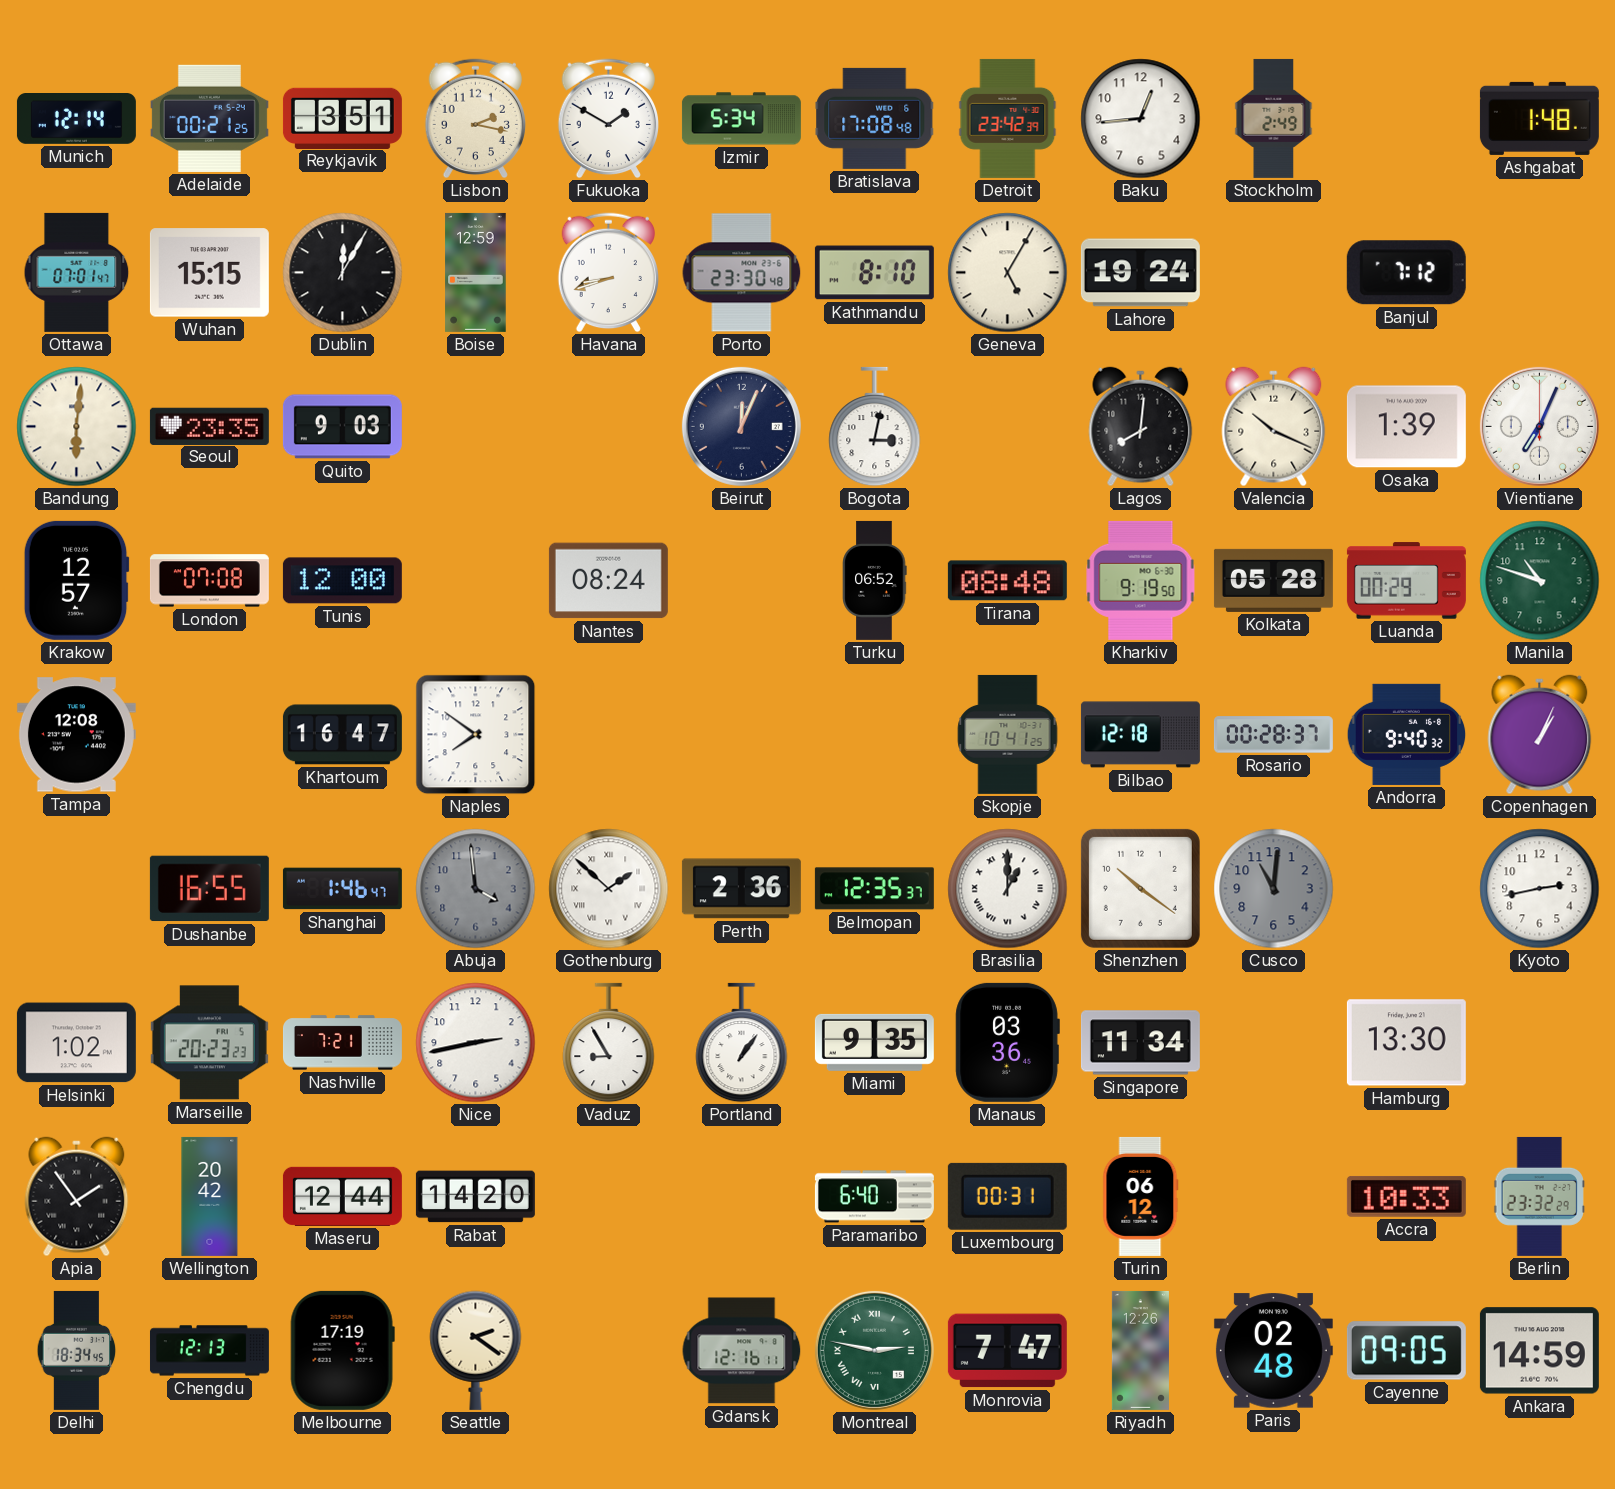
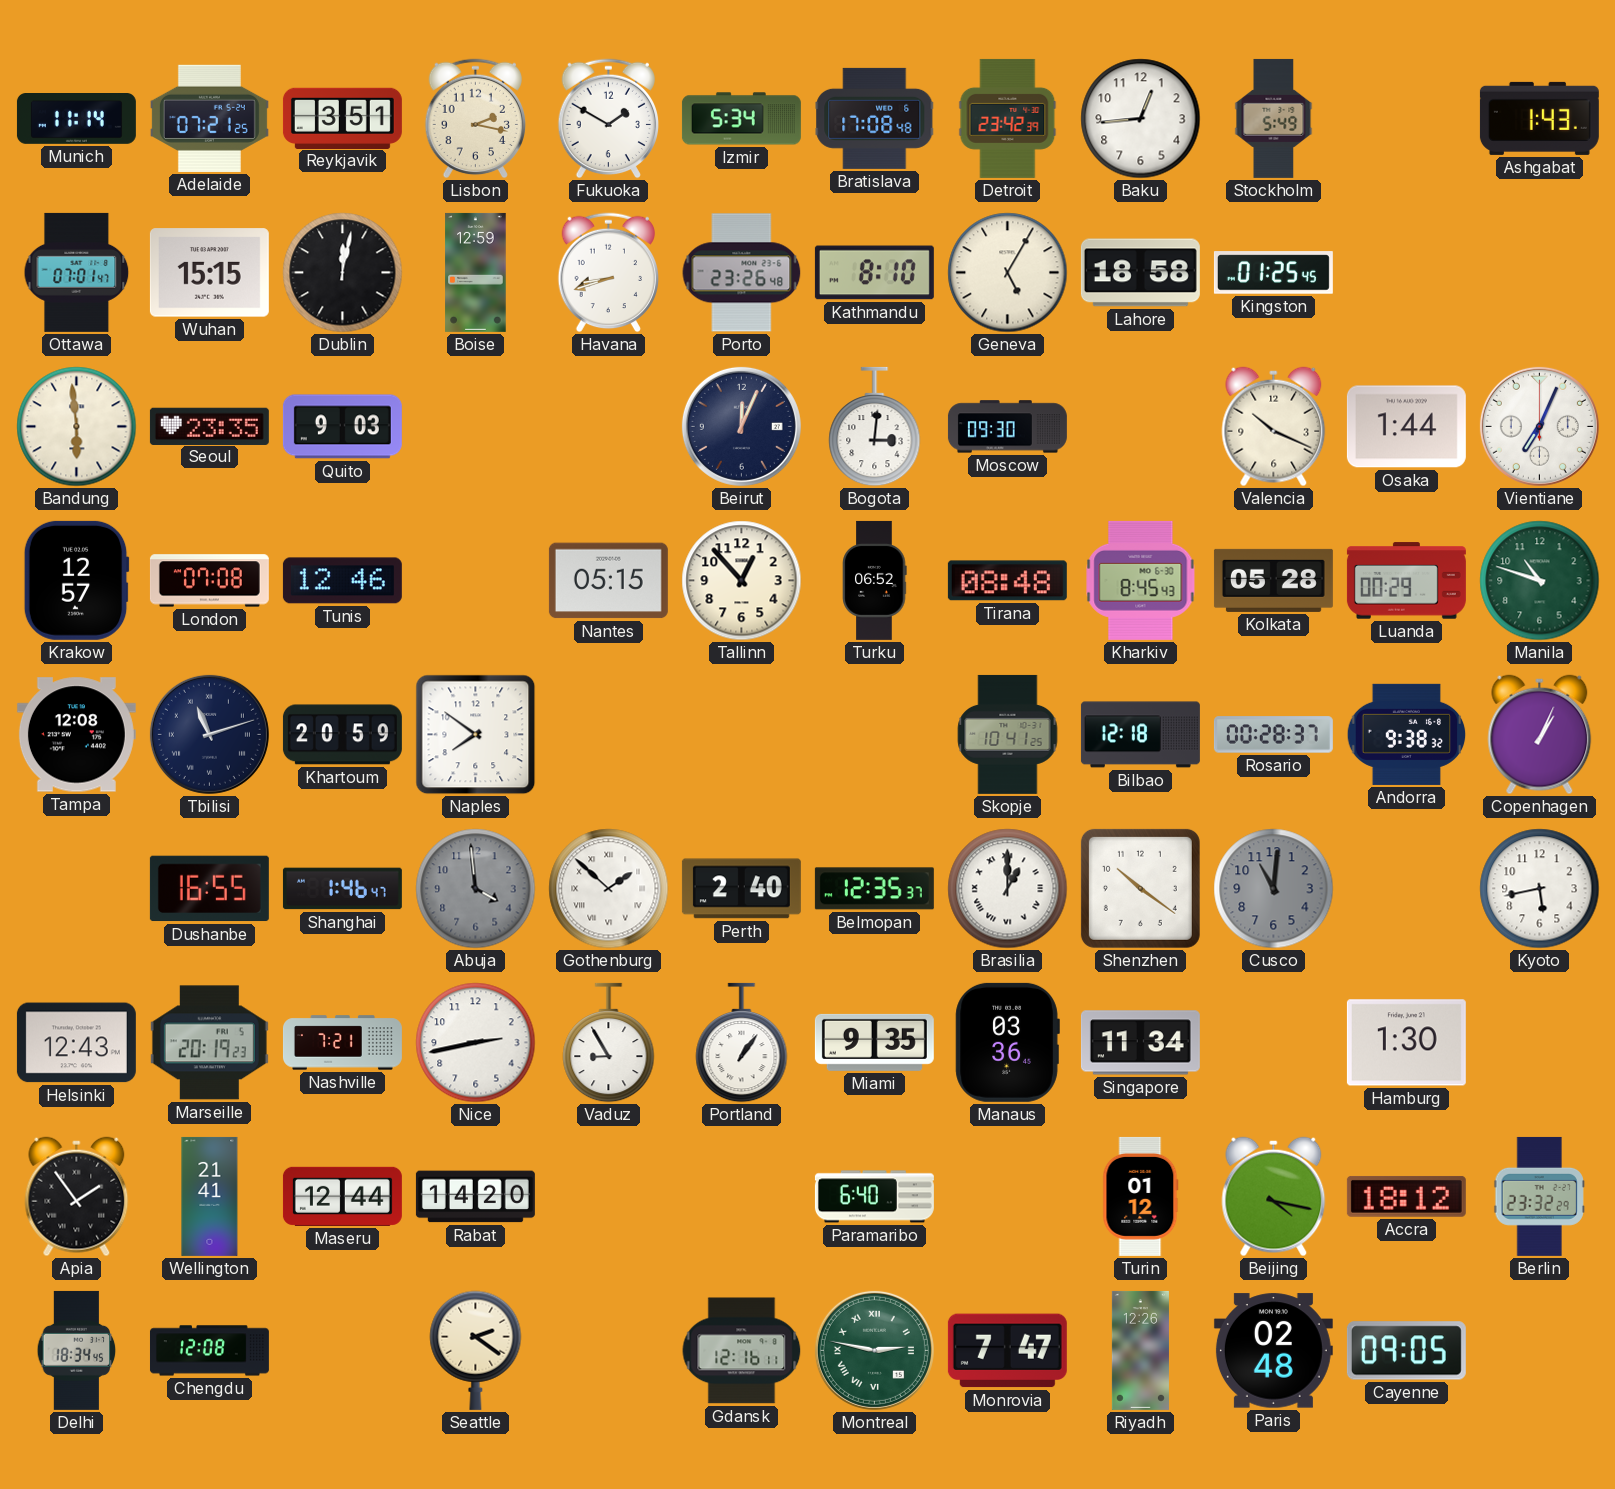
Munich: 12:14 -> 11:14
Adelaide: 00:21 -> 07:21
Stockholm: 2:49 -> 5:49
Ashgabat: 1:48 -> 1:43
Dublin: 12:05 -> 12:02
Porto: 23:30 -> 23:26
Lahore: 19:24 -> 18:58
Kingston: none -> 01:25
Banjul: 7:12 -> none
Bandung: 6:01 -> 5:59
Bogota: 3:02 -> 3:01
Moscow: none -> 09:30
Lagos: 8:01 -> none
Osaka: 1:39 -> 1:44
Tunis: 12:00 -> 12:46
Nantes: 08:24 -> 05:15
Tallinn: none -> 12:53
Kharkiv: 9:19 -> 8:45
Tbilisi: none -> 11:12
Khartoum: 16:47 -> 20:59
Andorra: 9:40 -> 9:38
Perth: 2:36 -> 2:40
Kyoto: 2:43 -> 5:43
Helsinki: 1:02 -> 12:43
Marseille: 20:23 -> 20:19
Hamburg: 13:30 -> 1:30
Wellington: 20:42 -> 21:41
Luxembourg: 00:31 -> none
Turin: 06:12 -> 01:12
Beijing: none -> 4:17
Accra: 10:33 -> 18:12
Chengdu: 12:13 -> 12:08
Melbourne: 17:19 -> none
Ankara: 14:59 -> none
